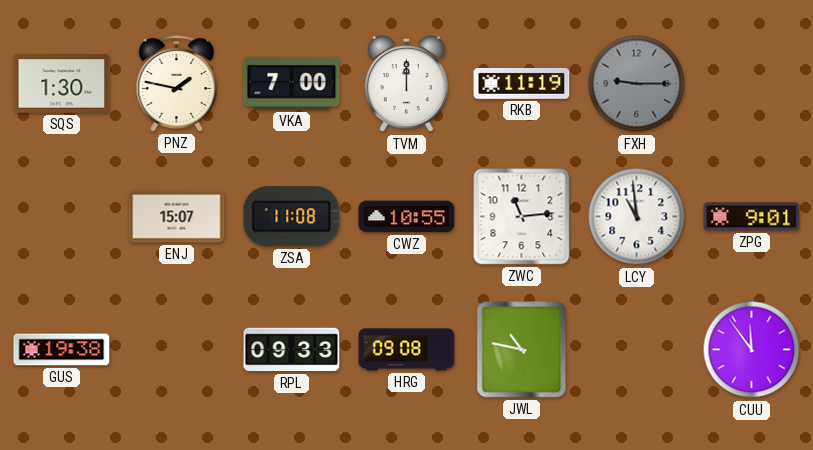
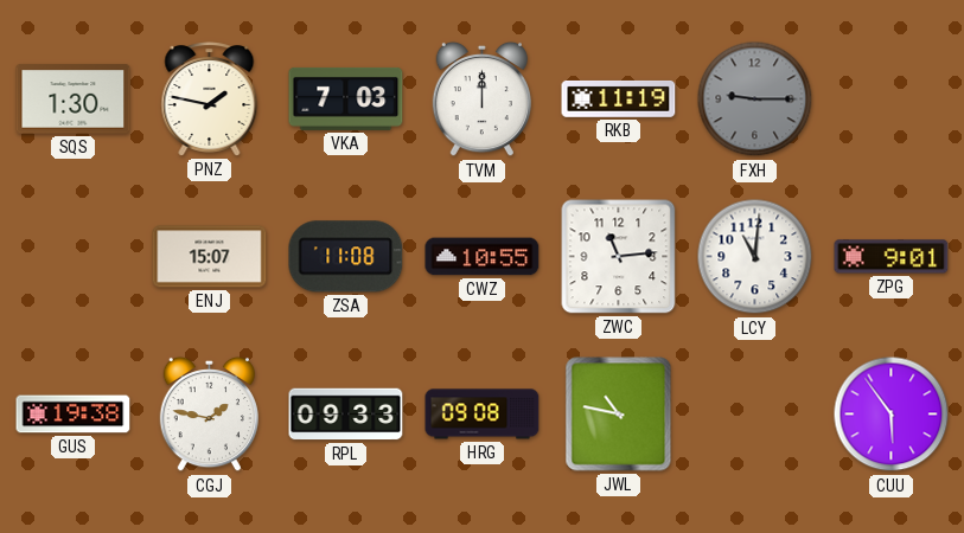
VKA: 7:00 -> 7:03
LCY: 10:59 -> 11:01
CGJ: none -> 1:47
CUU: 11:54 -> 5:54
